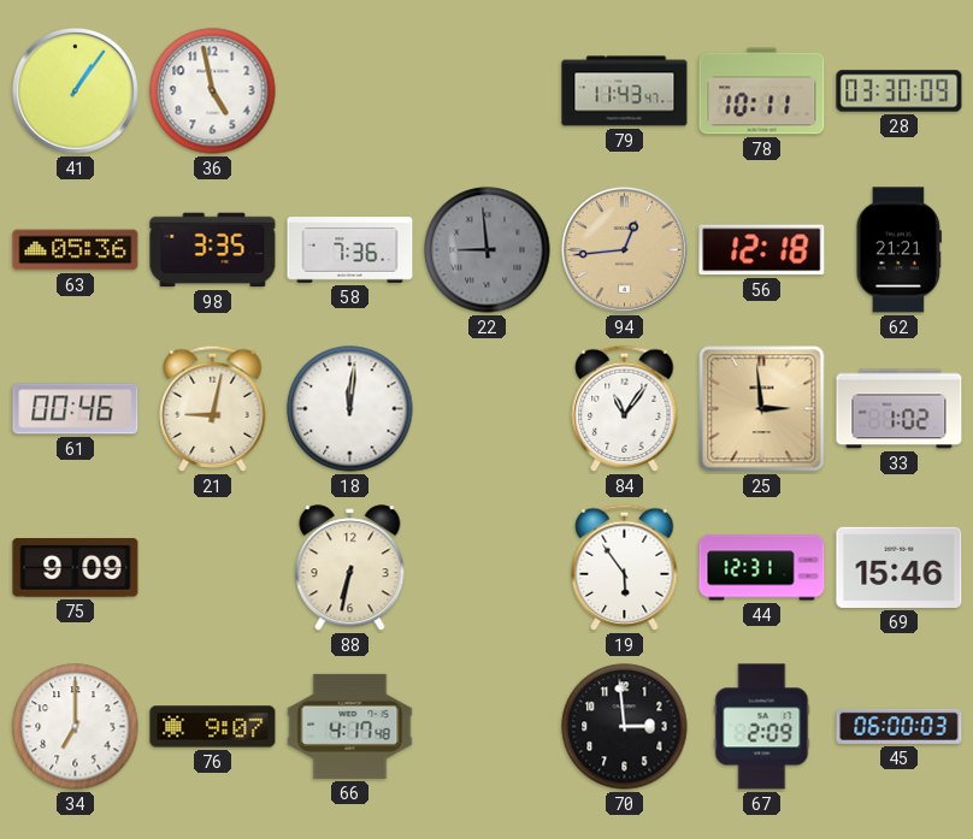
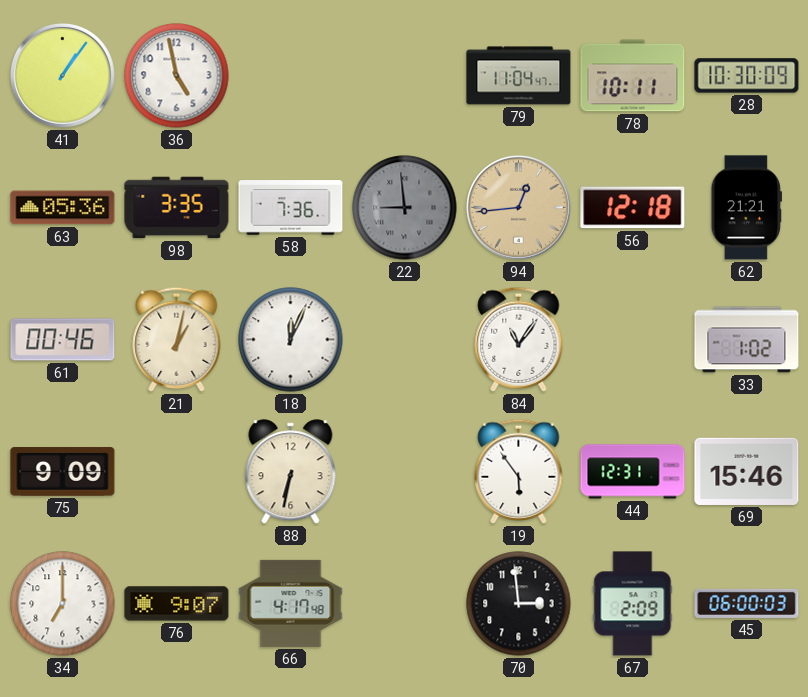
79: 11:43 -> 11:04
28: 03:30 -> 10:30
21: 9:02 -> 1:02
18: 12:01 -> 12:04
25: 2:59 -> none
